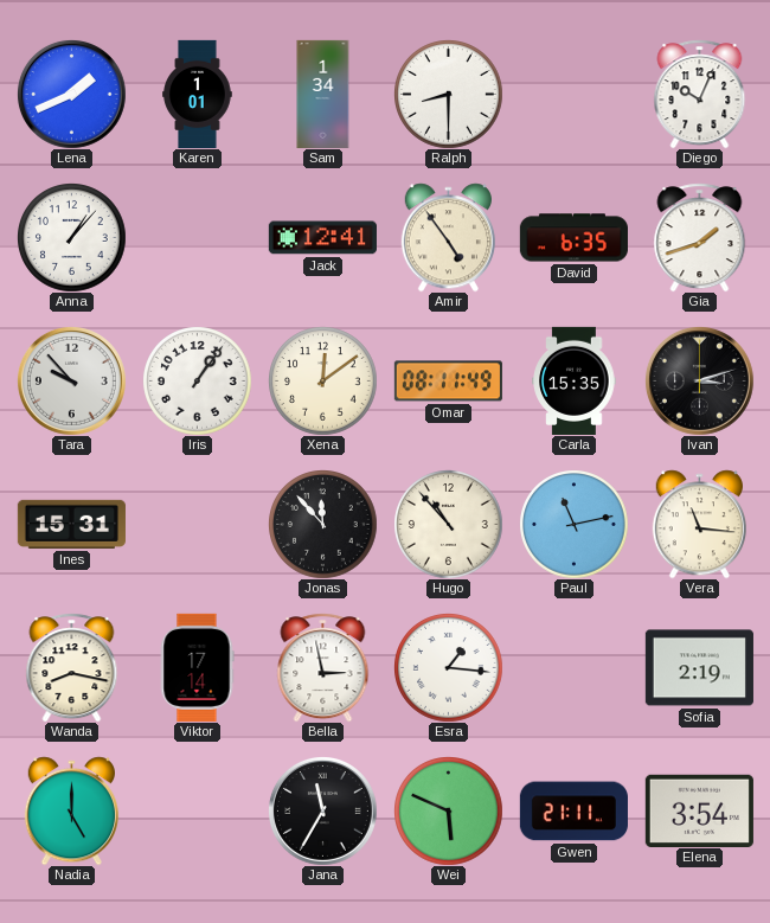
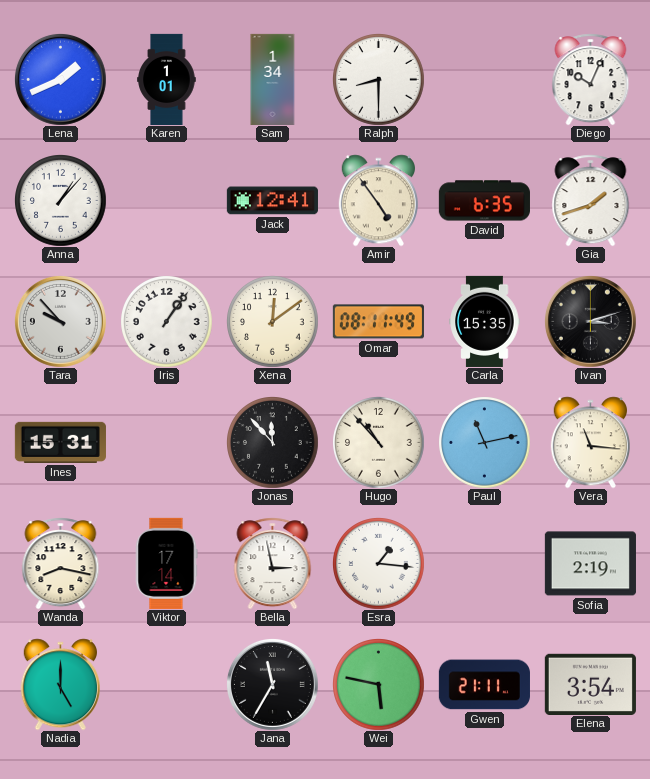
Wei: 5:49 -> 5:47
